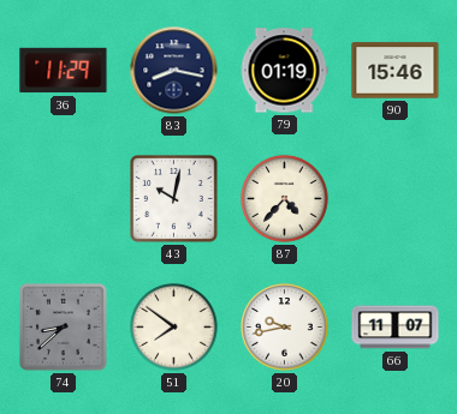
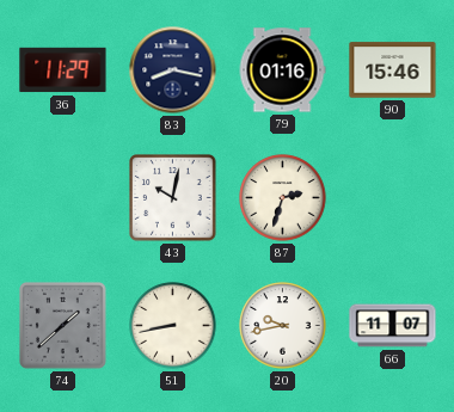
79: 01:19 -> 01:16
87: 4:37 -> 2:33
74: 8:38 -> 1:38
51: 7:51 -> 8:43
